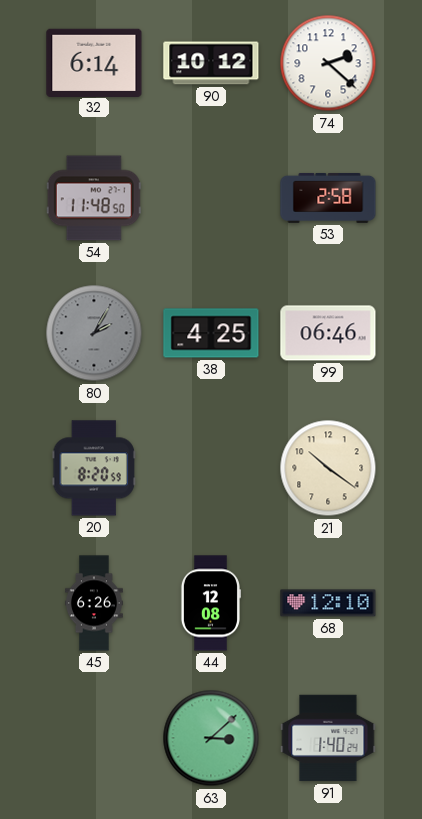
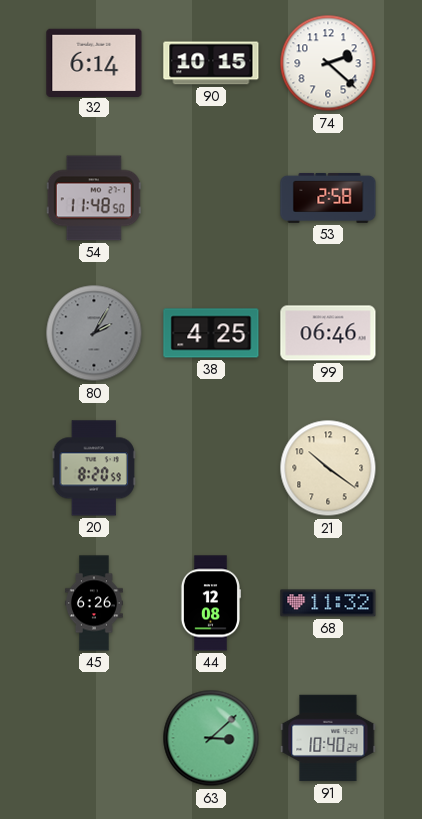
90: 10:12 -> 10:15
68: 12:10 -> 11:32
91: 1:40 -> 10:40
